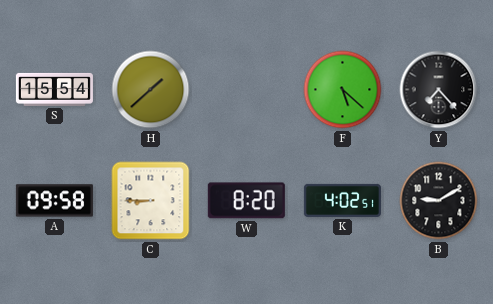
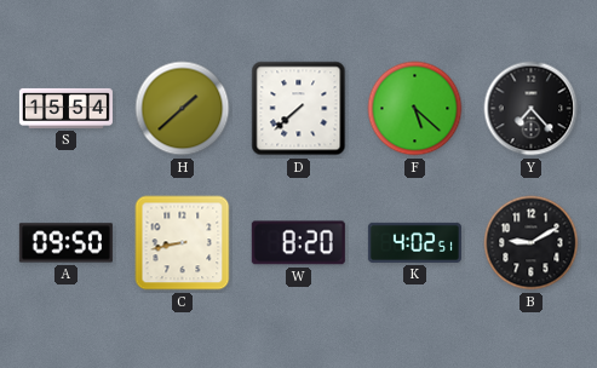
D: none -> 7:38
A: 09:58 -> 09:50
C: 8:45 -> 8:43
